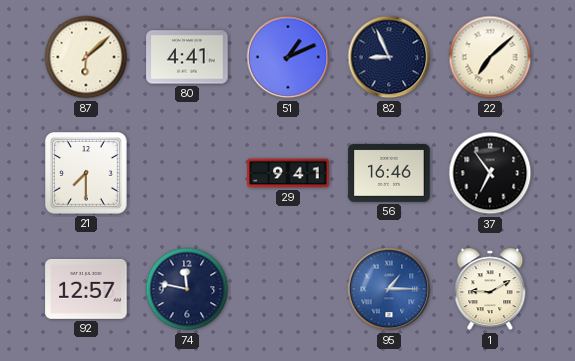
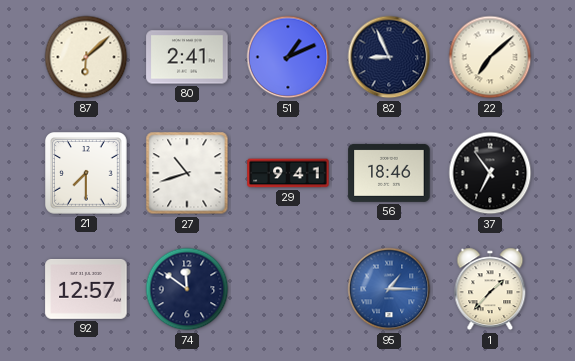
80: 4:41 -> 2:41
27: none -> 10:42
56: 16:46 -> 18:46
74: 11:47 -> 11:51
1: 9:10 -> 1:37
